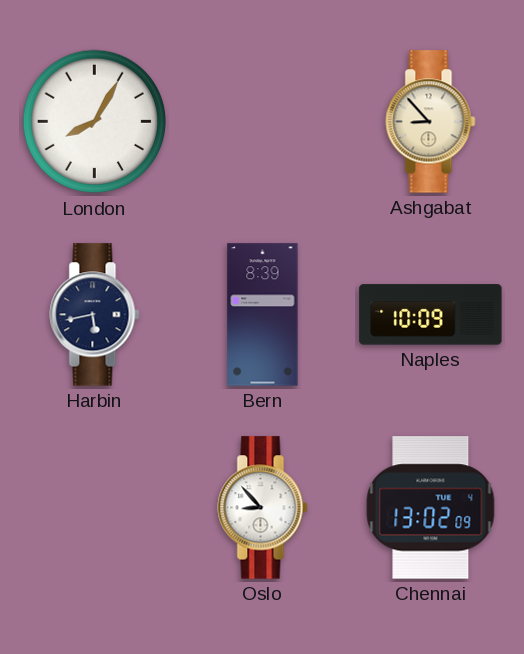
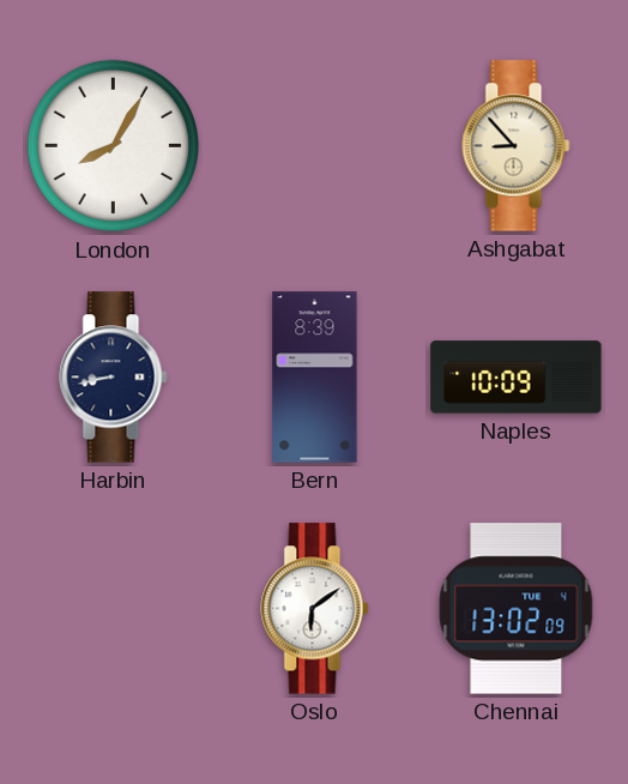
Harbin: 5:43 -> 8:43
Oslo: 8:53 -> 6:09
